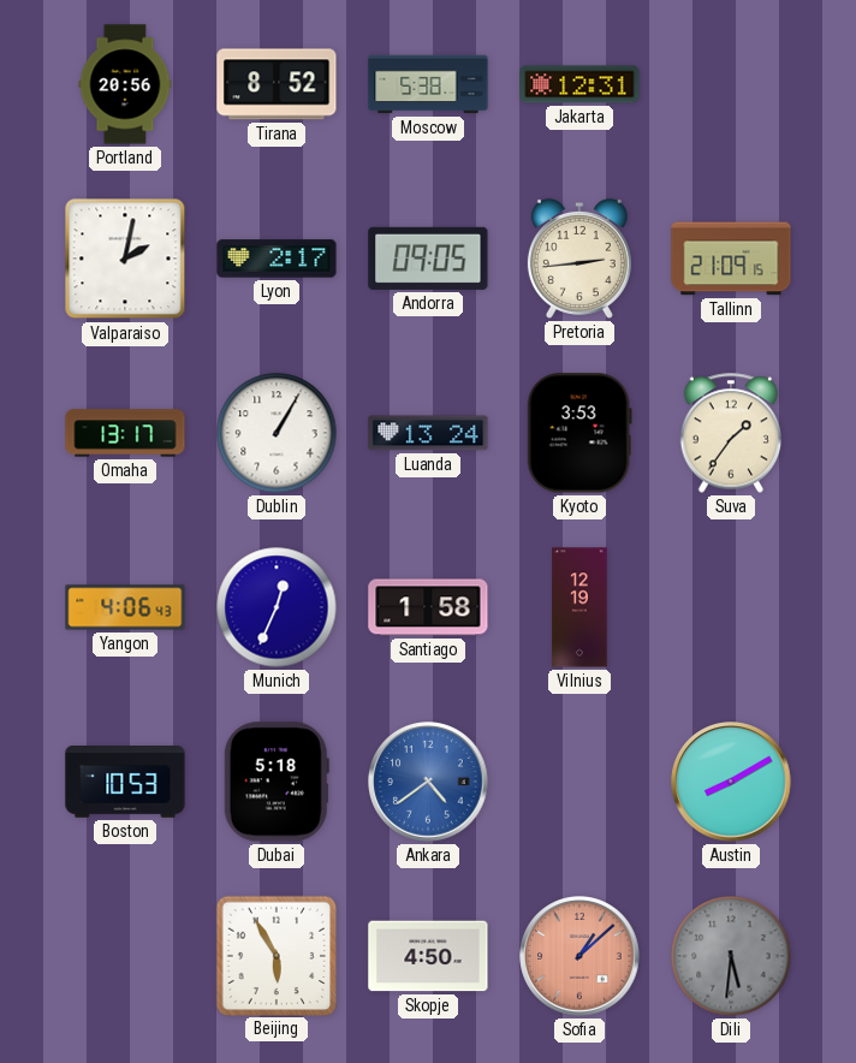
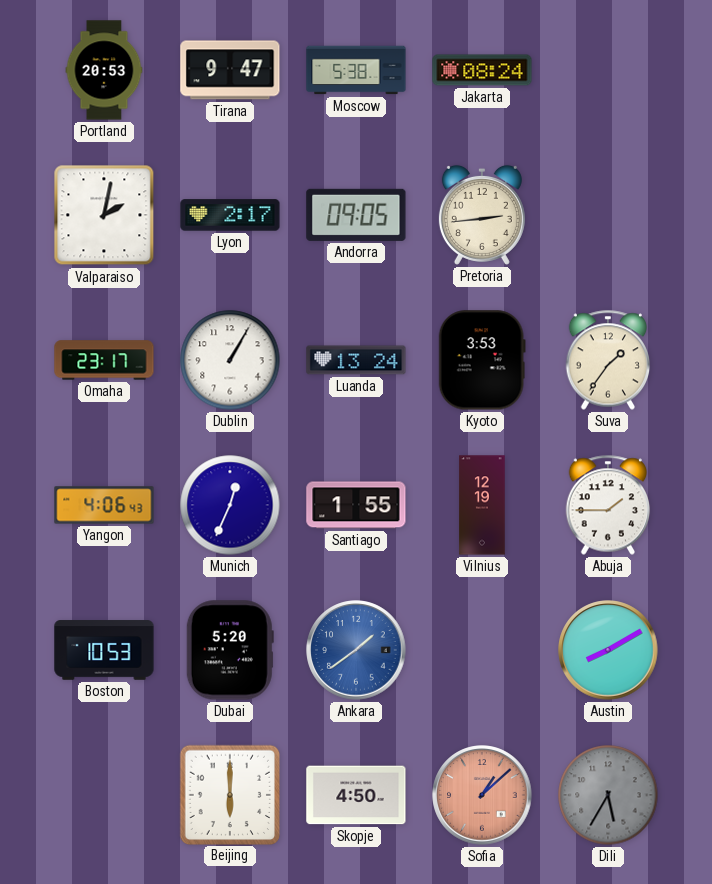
Portland: 20:56 -> 20:53
Tirana: 8:52 -> 9:47
Jakarta: 12:31 -> 08:24
Tallinn: 21:09 -> none
Omaha: 13:17 -> 23:17
Santiago: 1:58 -> 1:55
Abuja: none -> 1:45
Dubai: 5:18 -> 5:20
Ankara: 4:39 -> 1:39
Beijing: 5:55 -> 6:00
Dili: 5:31 -> 5:35
